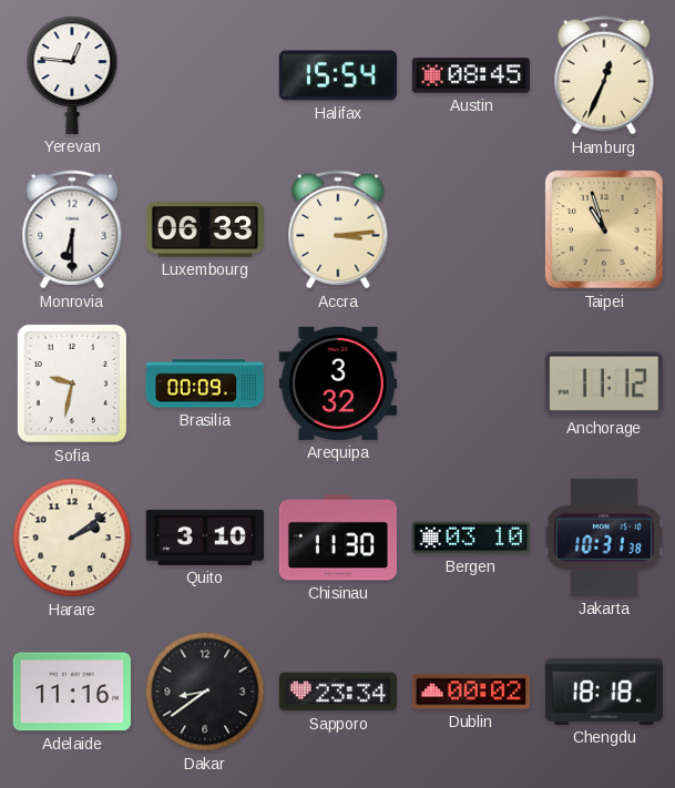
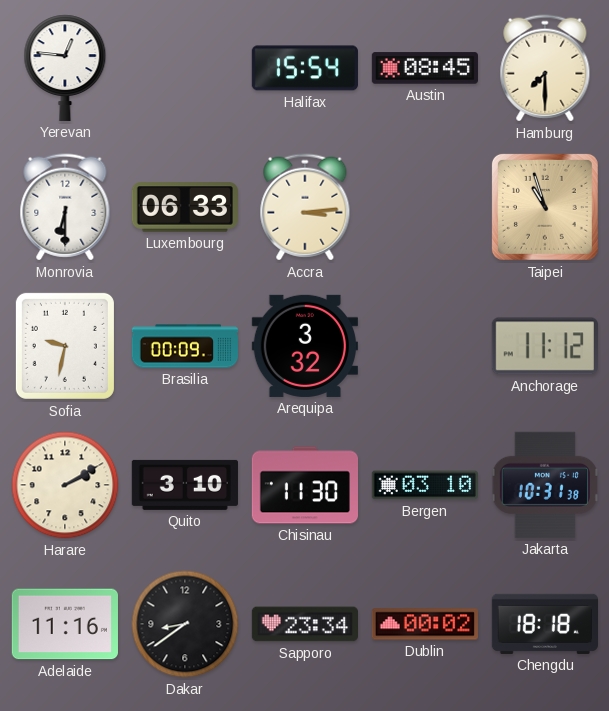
Hamburg: 12:34 -> 7:30
Harare: 2:09 -> 2:10
